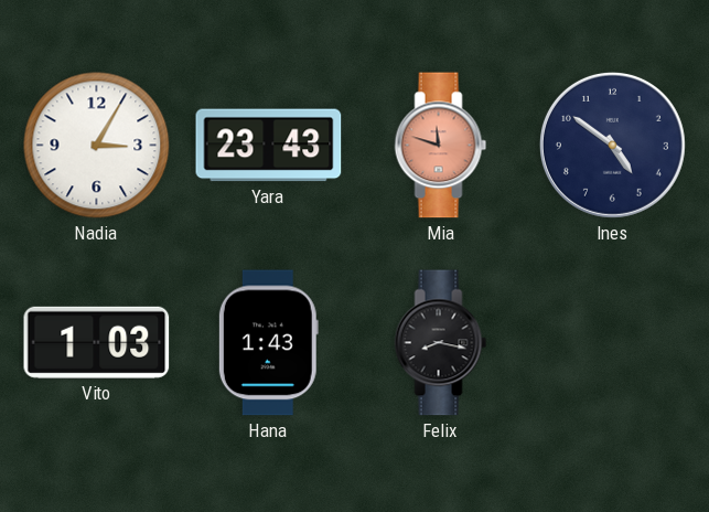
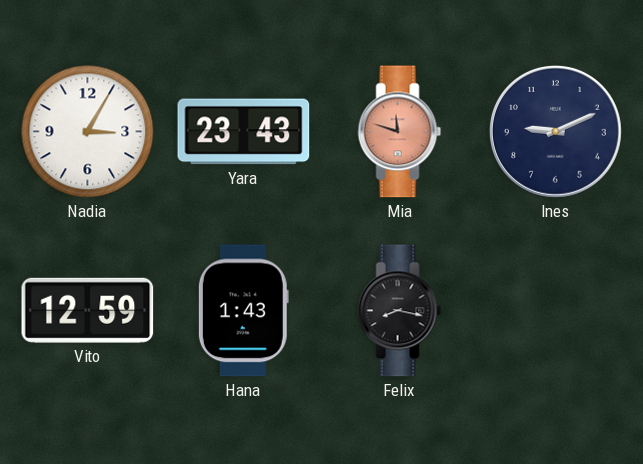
Ines: 4:51 -> 9:11
Vito: 1:03 -> 12:59
